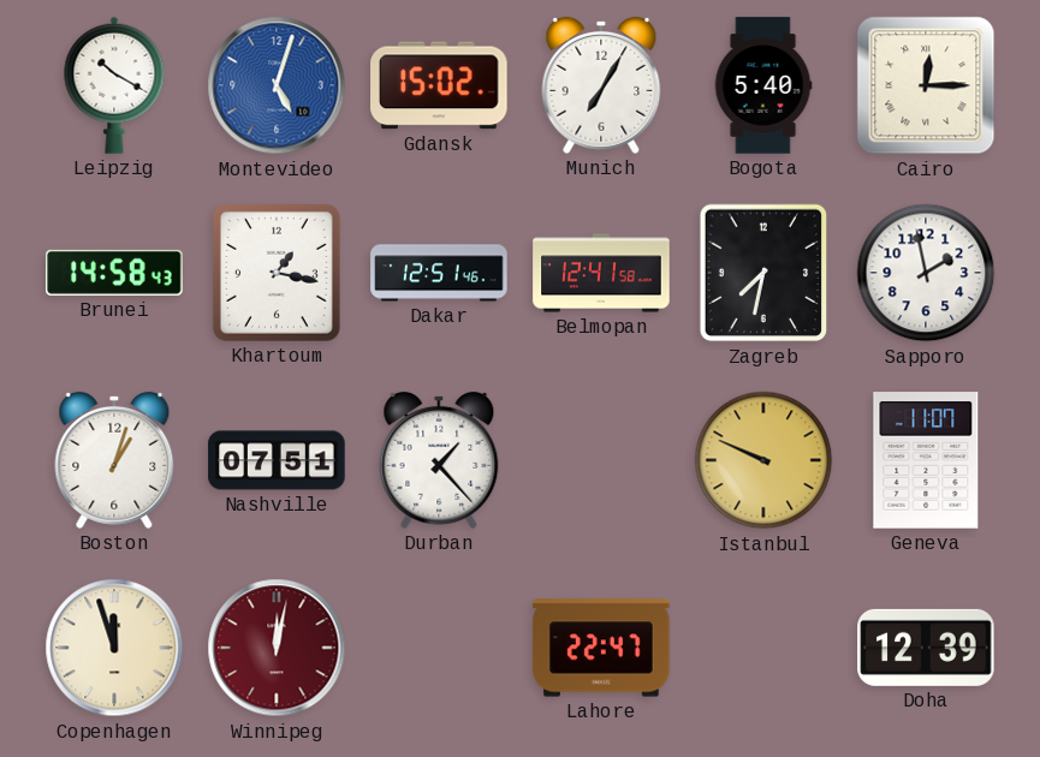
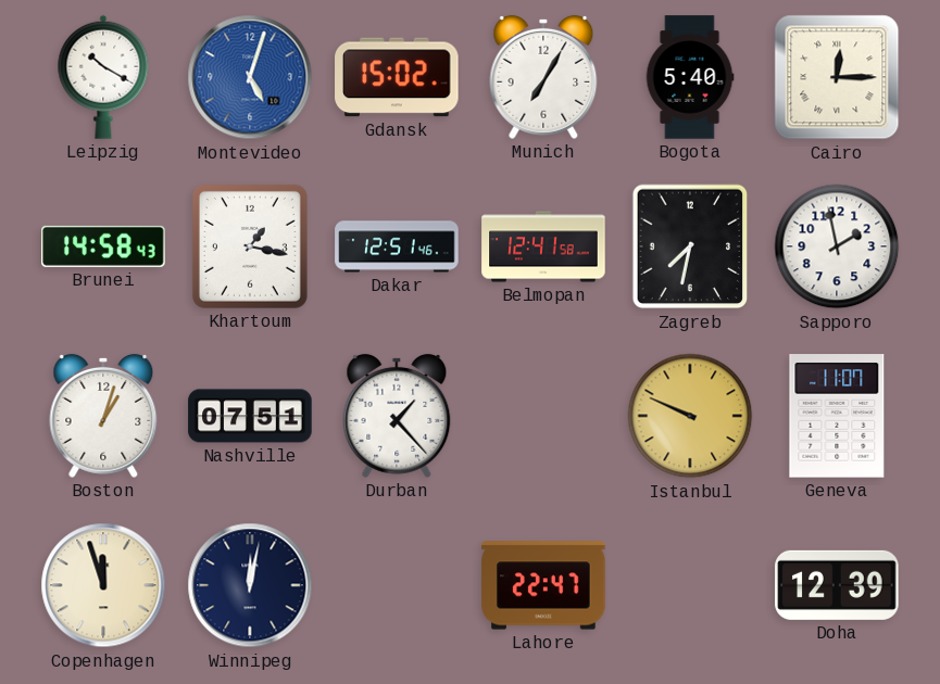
Winnipeg dial: burgundy -> navy
